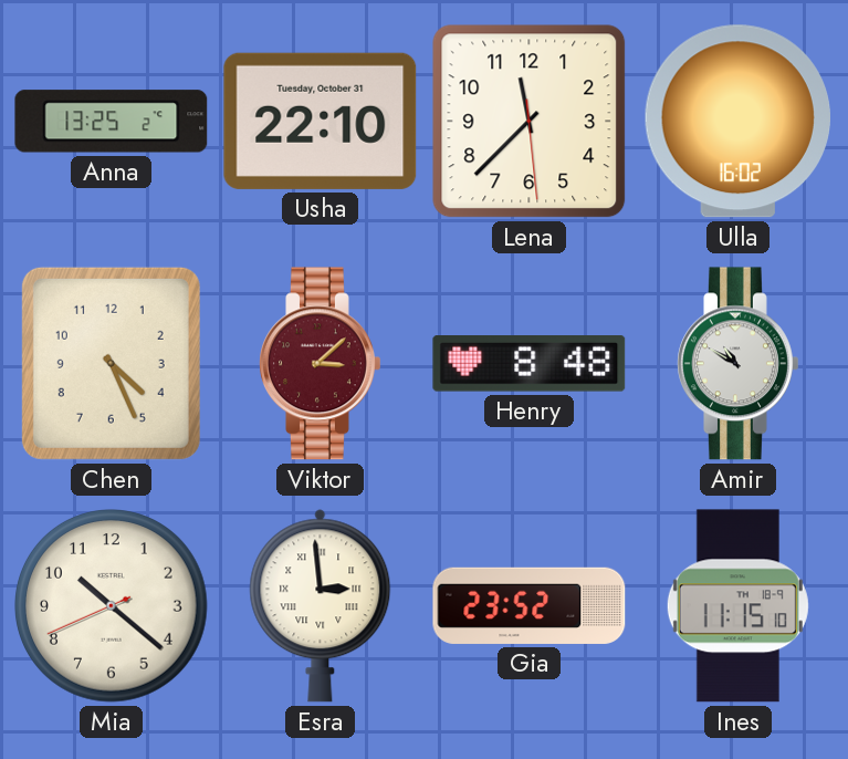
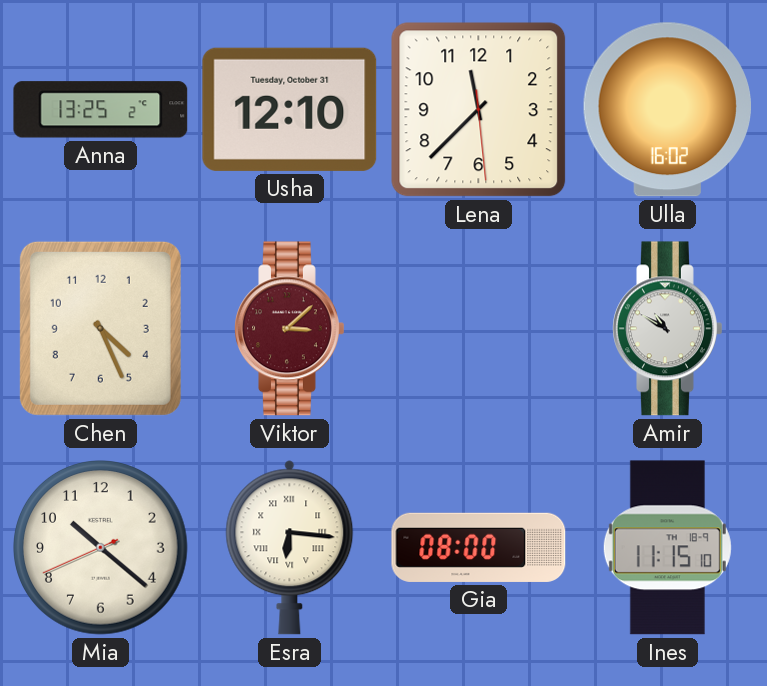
Usha: 22:10 -> 12:10
Henry: 8:48 -> none
Esra: 2:59 -> 6:16
Gia: 23:52 -> 08:00
